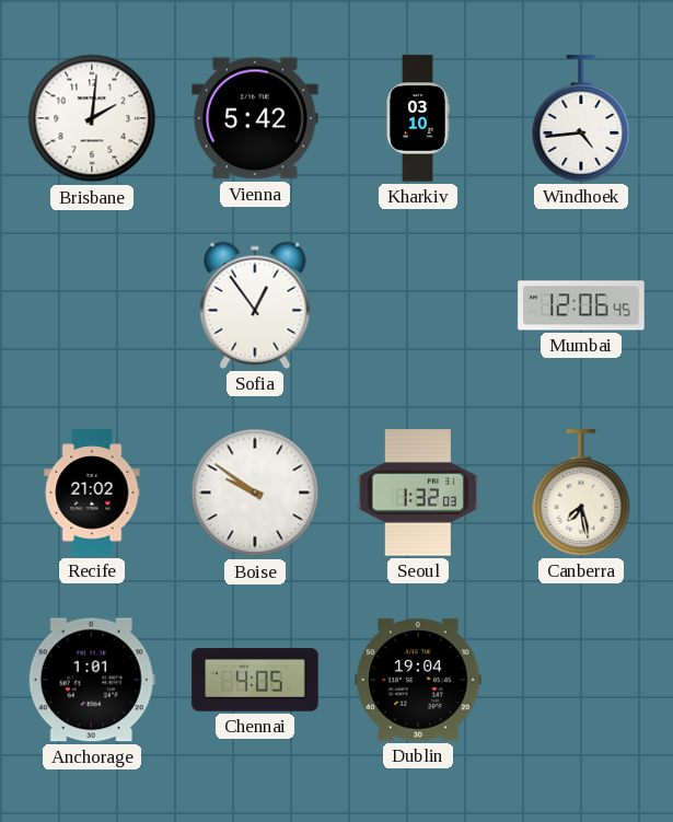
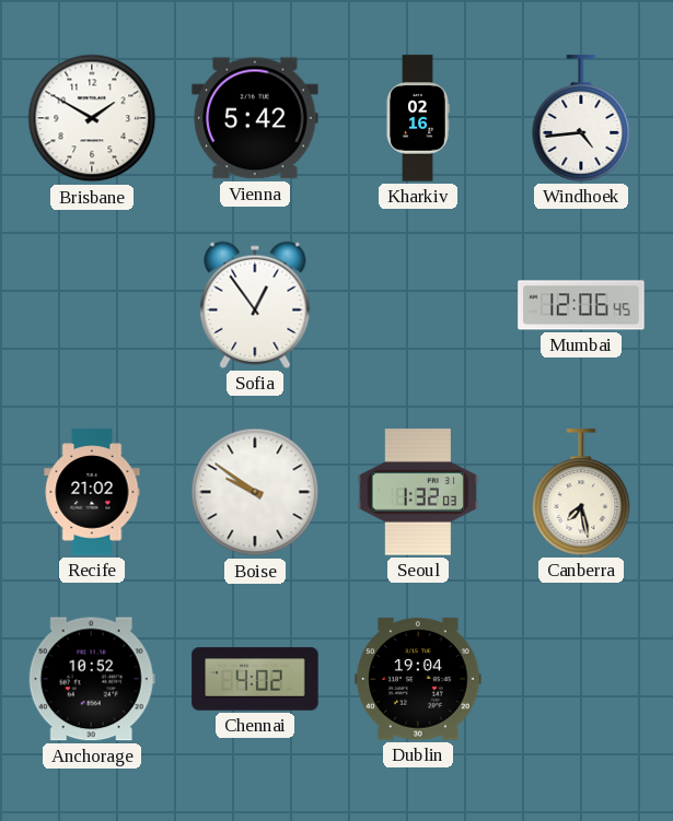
Brisbane: 2:01 -> 1:50
Kharkiv: 03:10 -> 02:16
Anchorage: 1:01 -> 10:52
Chennai: 4:05 -> 4:02
